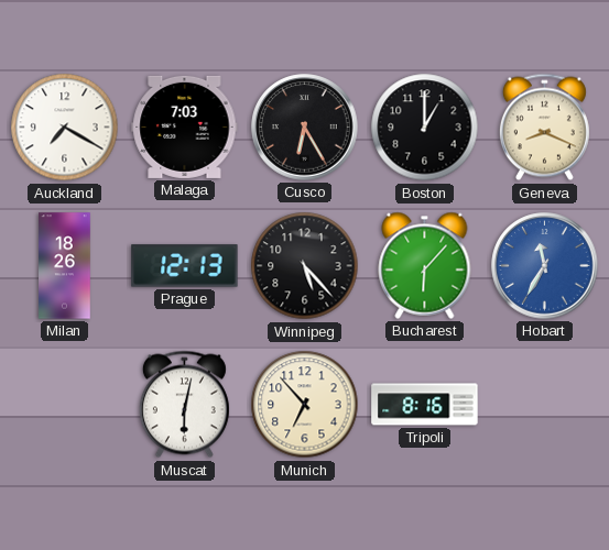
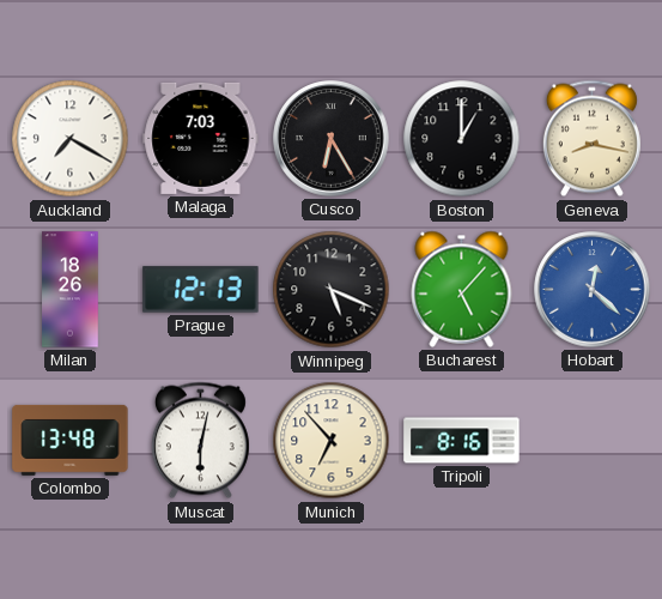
Geneva: 8:19 -> 8:17
Winnipeg: 5:23 -> 5:19
Bucharest: 6:07 -> 5:07
Hobart: 11:35 -> 12:22
Colombo: none -> 13:48
